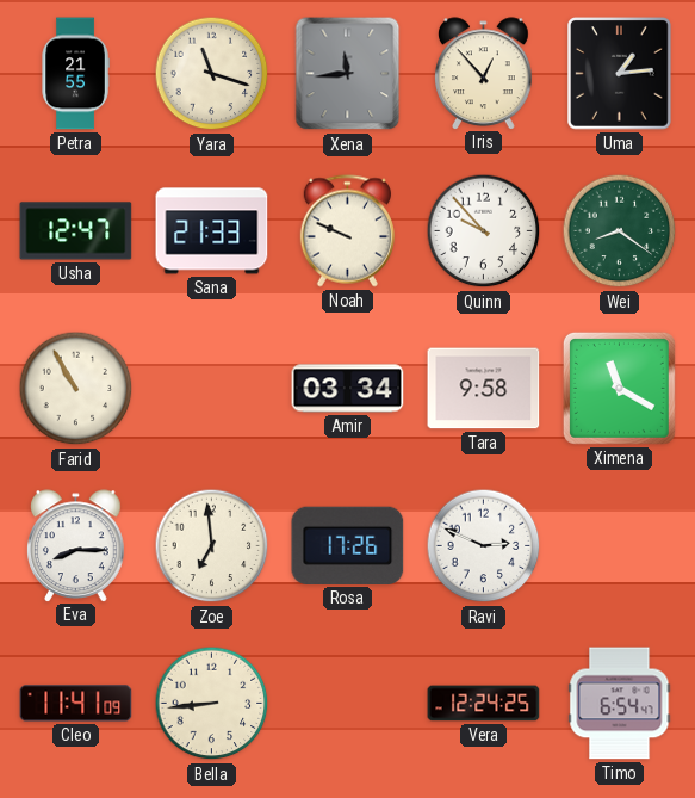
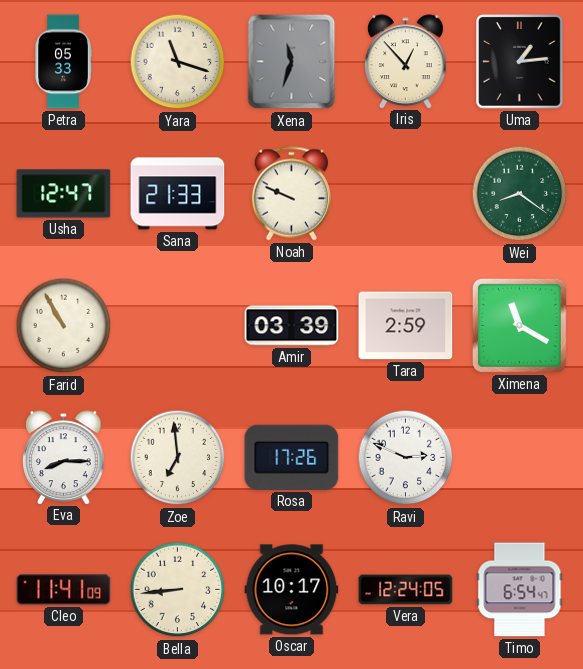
Petra: 21:55 -> 05:33
Xena: 11:44 -> 11:33
Quinn: 9:53 -> none
Amir: 03:34 -> 03:39
Tara: 9:58 -> 2:59
Oscar: none -> 10:17
Vera: 12:24:25 -> 12:24:05
